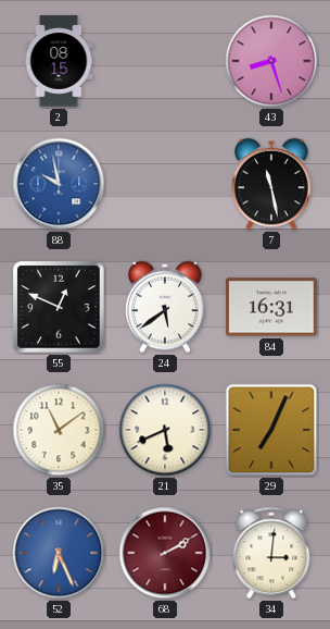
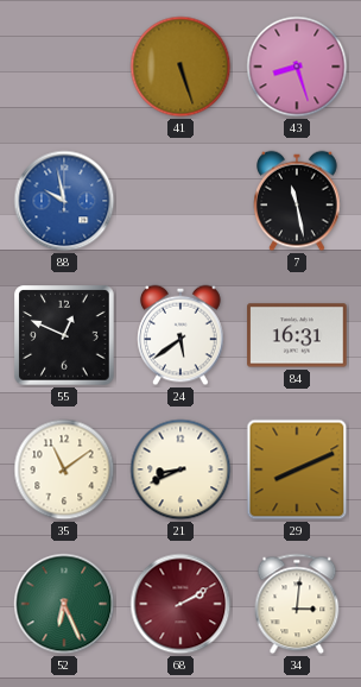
2: 08:15 -> none
41: none -> 5:27
21: 5:41 -> 8:41
29: 7:04 -> 8:11
52 dial: blue -> green
